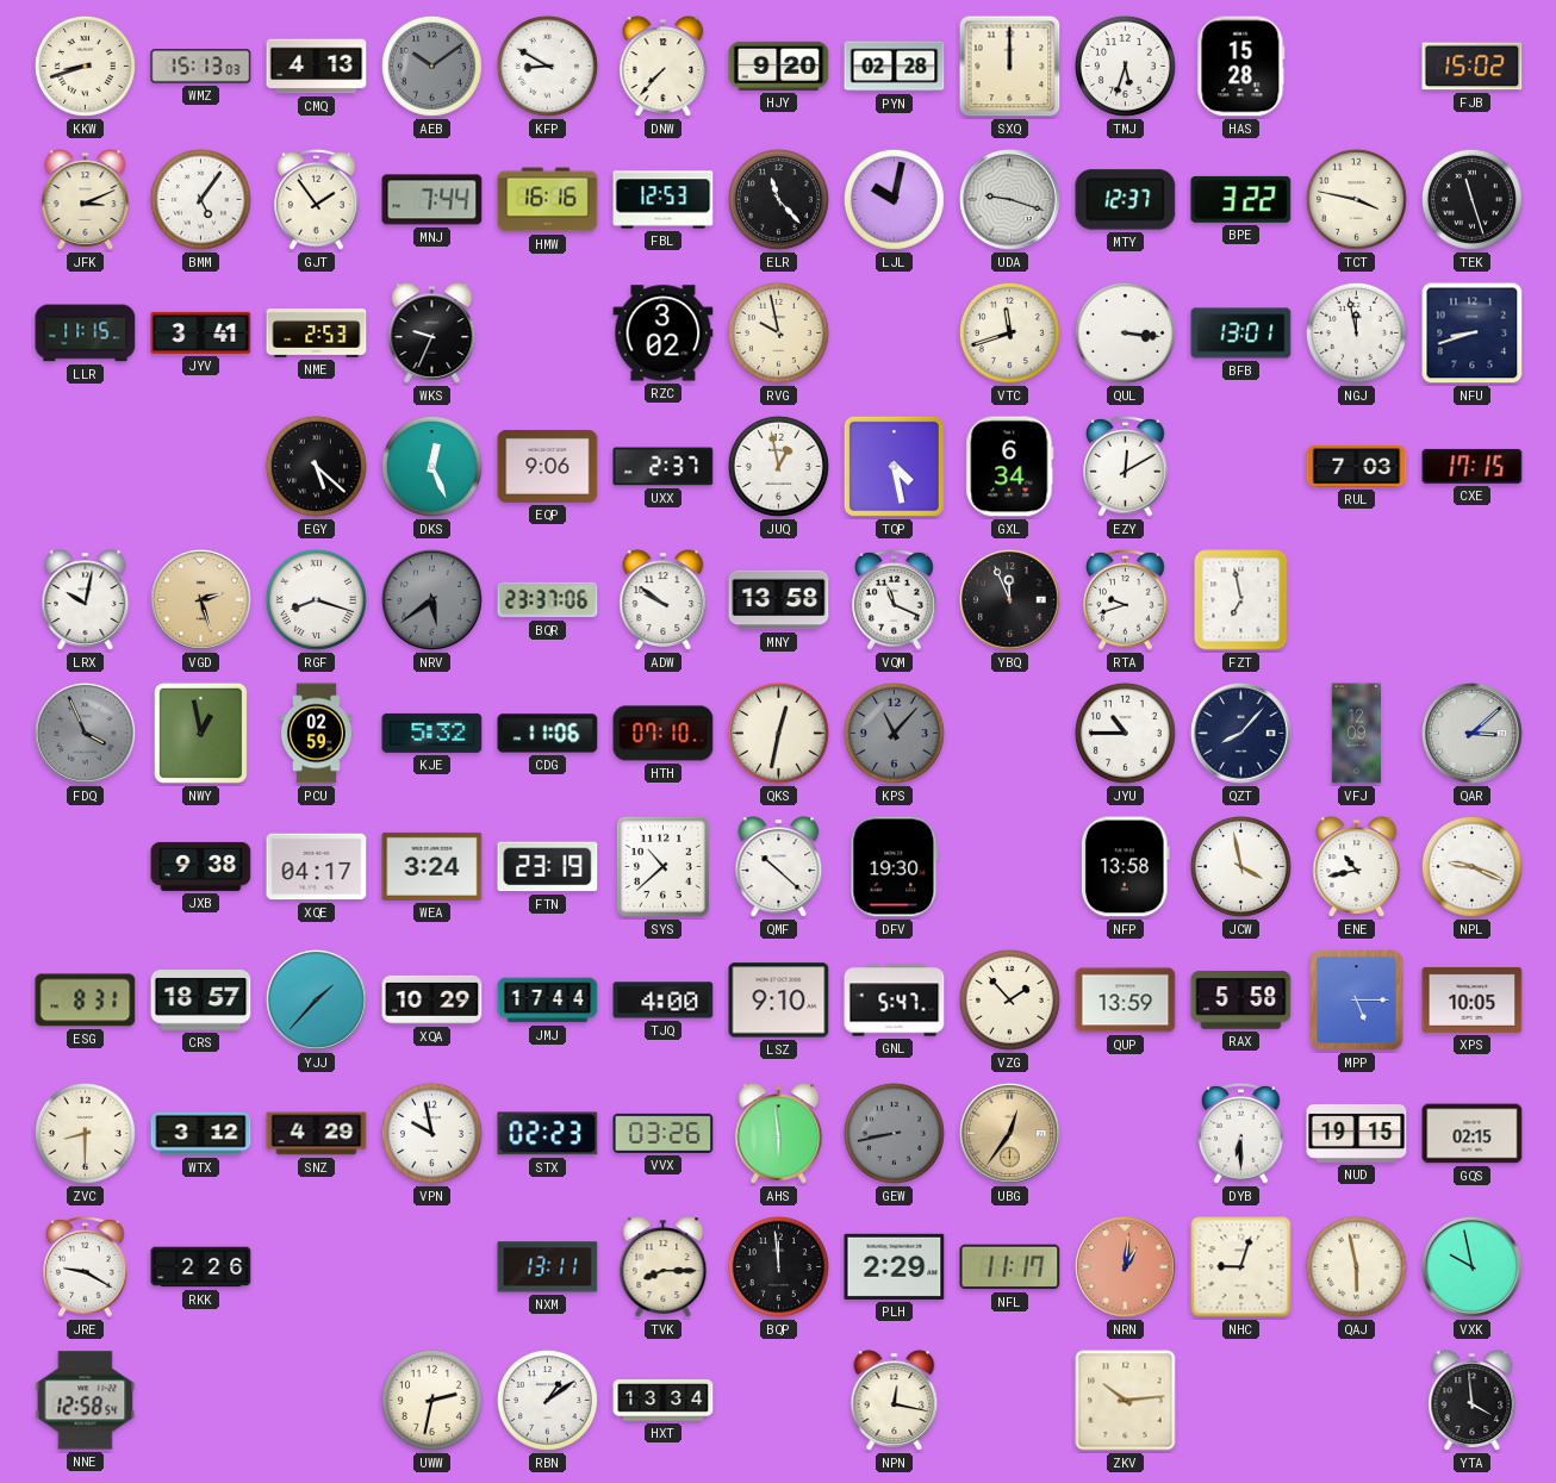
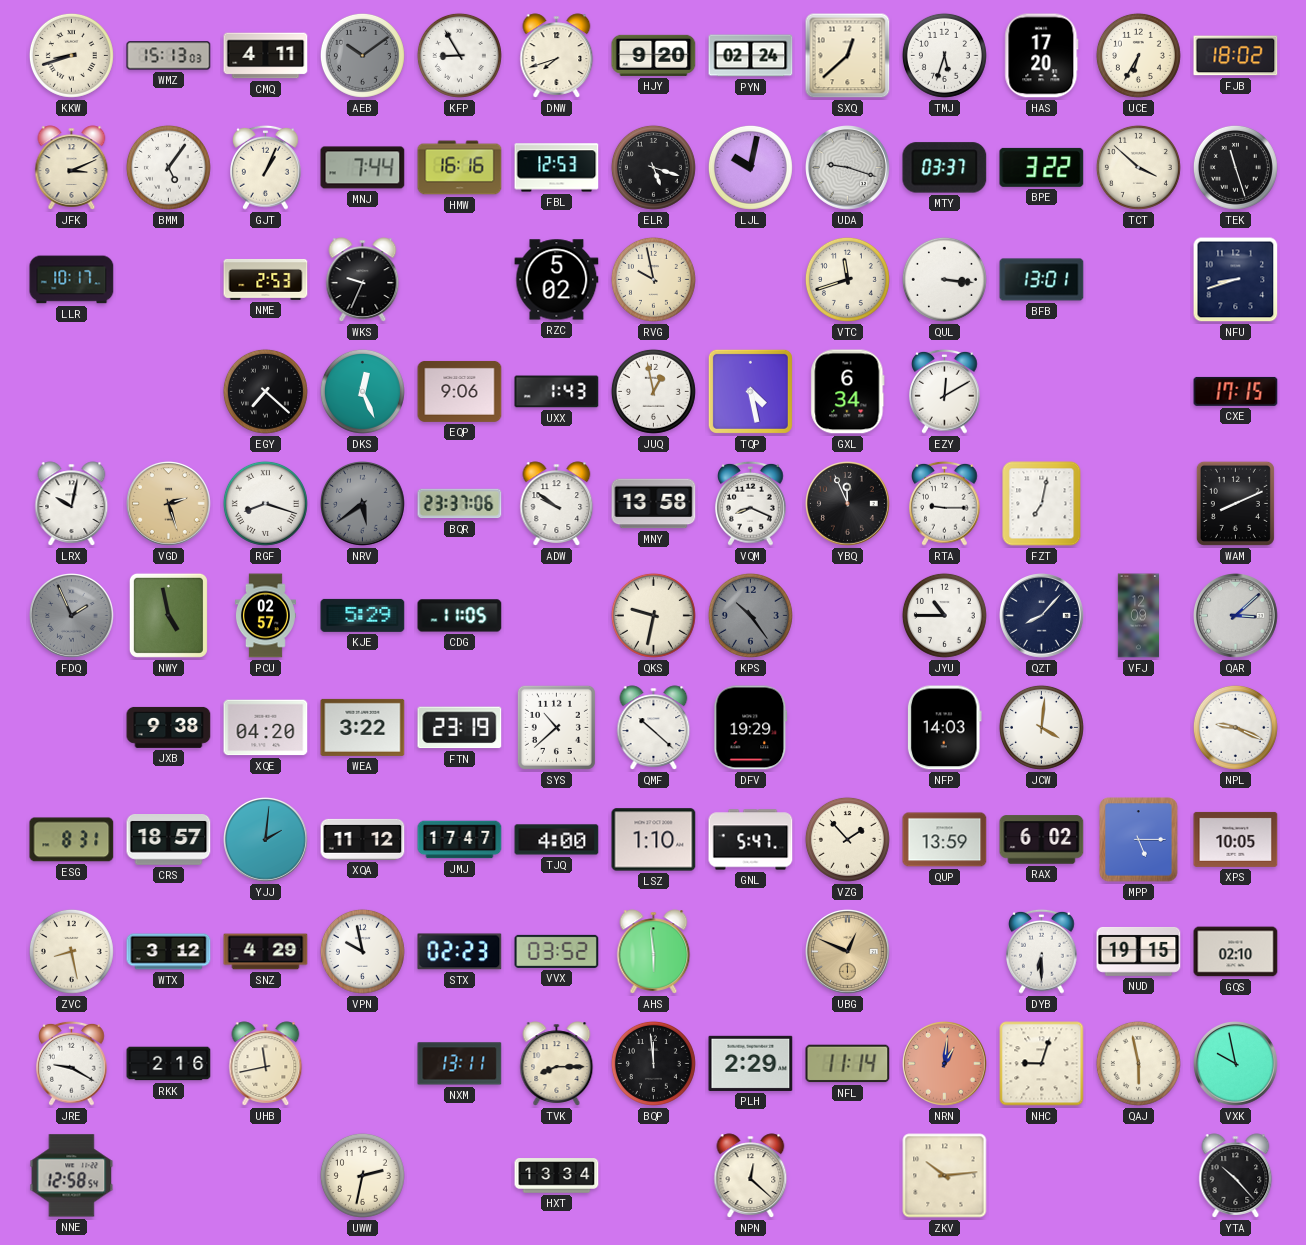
CMQ: 4:13 -> 4:11
KFP: 8:50 -> 8:55
DNW: 7:37 -> 7:42
PYN: 02:28 -> 02:24
SXQ: 12:00 -> 12:38
HAS: 15:28 -> 17:20
UCE: none -> 6:35
FJB: 15:02 -> 18:02
GJT: 1:54 -> 1:04
ELR: 11:23 -> 5:18
MTY: 12:37 -> 03:37
TCT: 3:47 -> 3:52
LLR: 11:15 -> 10:17
JYV: 3:41 -> none
RZC: 3:02 -> 5:02
NGJ: 11:58 -> none
EGY: 5:22 -> 7:22
UXX: 2:37 -> 1:43
RUL: 7:03 -> none
VQM: 11:19 -> 8:19
RTA: 9:42 -> 9:15
FZT: 6:58 -> 7:02
WAM: none -> 8:11
FDQ: 3:56 -> 1:56
NWY: 12:58 -> 4:58
PCU: 02:59 -> 02:57
KJE: 5:32 -> 5:29
CDG: 11:06 -> 11:05
HTH: 07:10 -> none
QKS: 12:32 -> 9:32
KPS: 11:07 -> 10:24
XQE: 04:17 -> 04:20
WEA: 3:24 -> 3:22
DFV: 19:30 -> 19:29
NFP: 13:58 -> 14:03
JCW: 3:58 -> 4:01
ENE: 10:43 -> none
YJJ: 1:37 -> 2:01
XQA: 10:29 -> 11:12
JMJ: 17:44 -> 17:47
LSZ: 9:10 -> 1:10
RAX: 5:58 -> 6:02
ZVC: 8:30 -> 8:28
VVX: 03:26 -> 03:52
GEW: 8:43 -> none
UBG: 12:36 -> 12:49
GQS: 02:15 -> 02:10
RKK: 2:26 -> 2:16
UHB: none -> 11:43
NFL: 11:17 -> 11:14
RBN: 1:09 -> none
NPN: 12:17 -> 12:22
YTA: 3:59 -> 10:23
